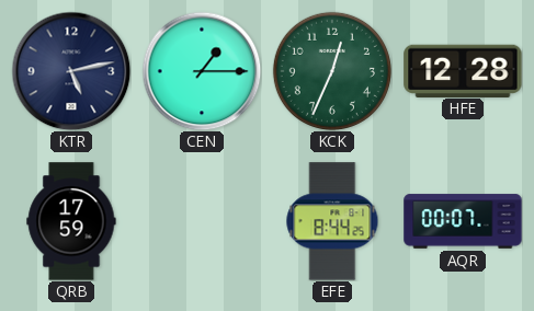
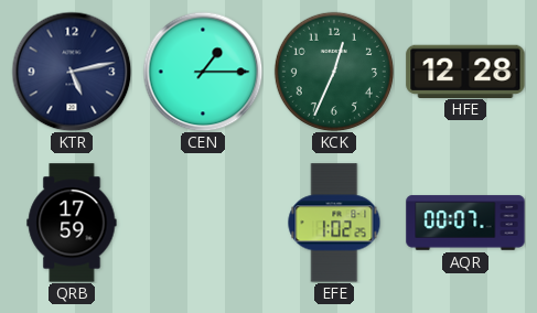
EFE: 8:44 -> 1:02
